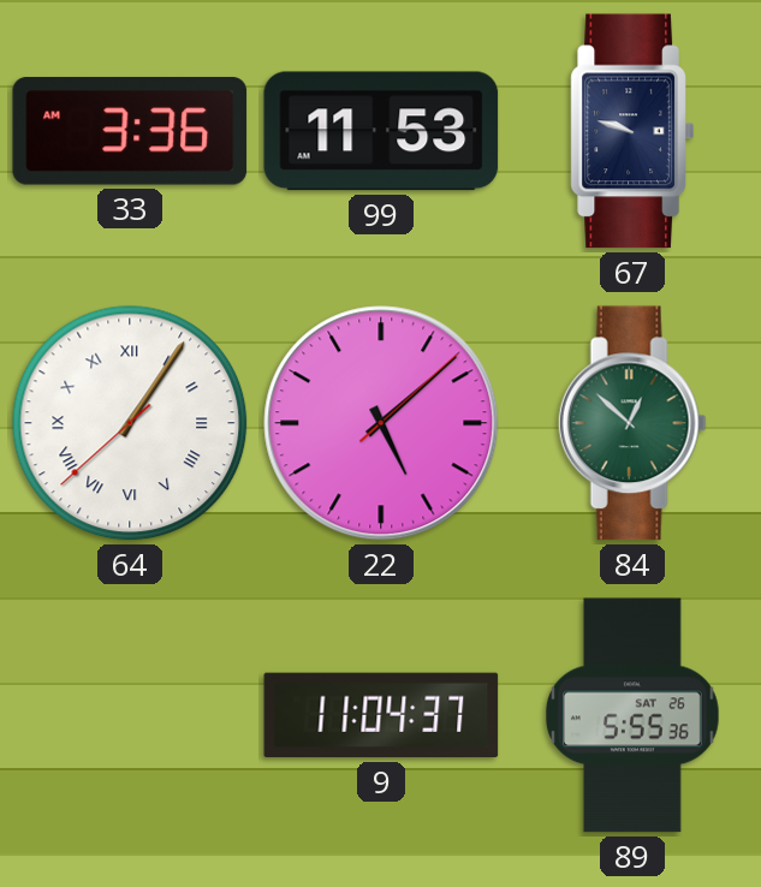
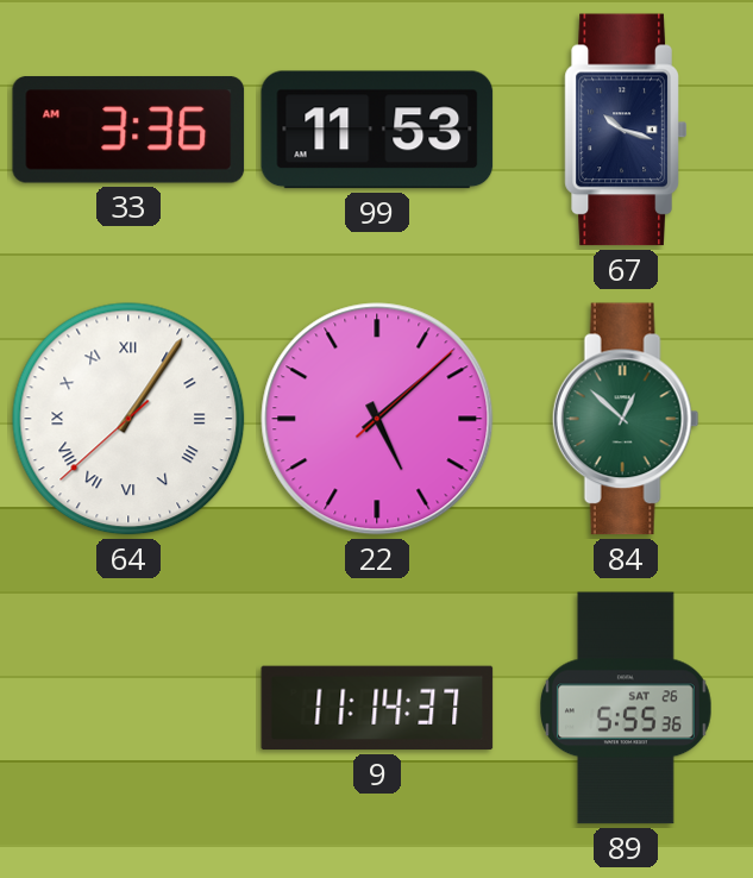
67: 9:48 -> 10:18
9: 11:04 -> 11:14
